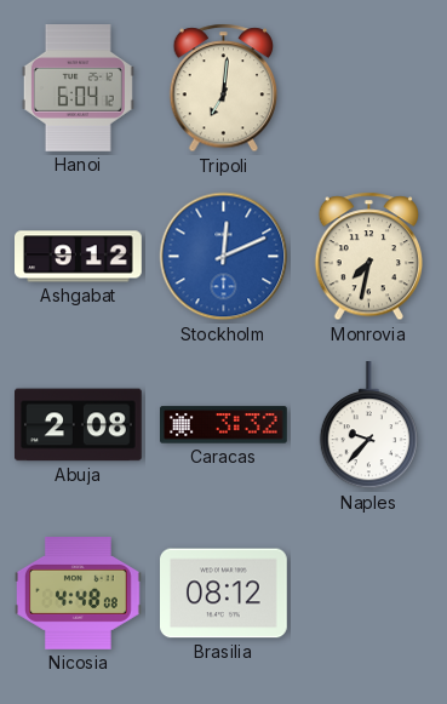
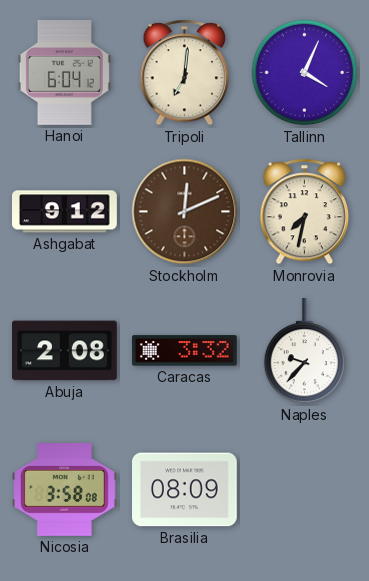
Tallinn: none -> 4:04
Stockholm dial: blue -> brown
Nicosia: 4:48 -> 3:58
Brasilia: 08:12 -> 08:09
